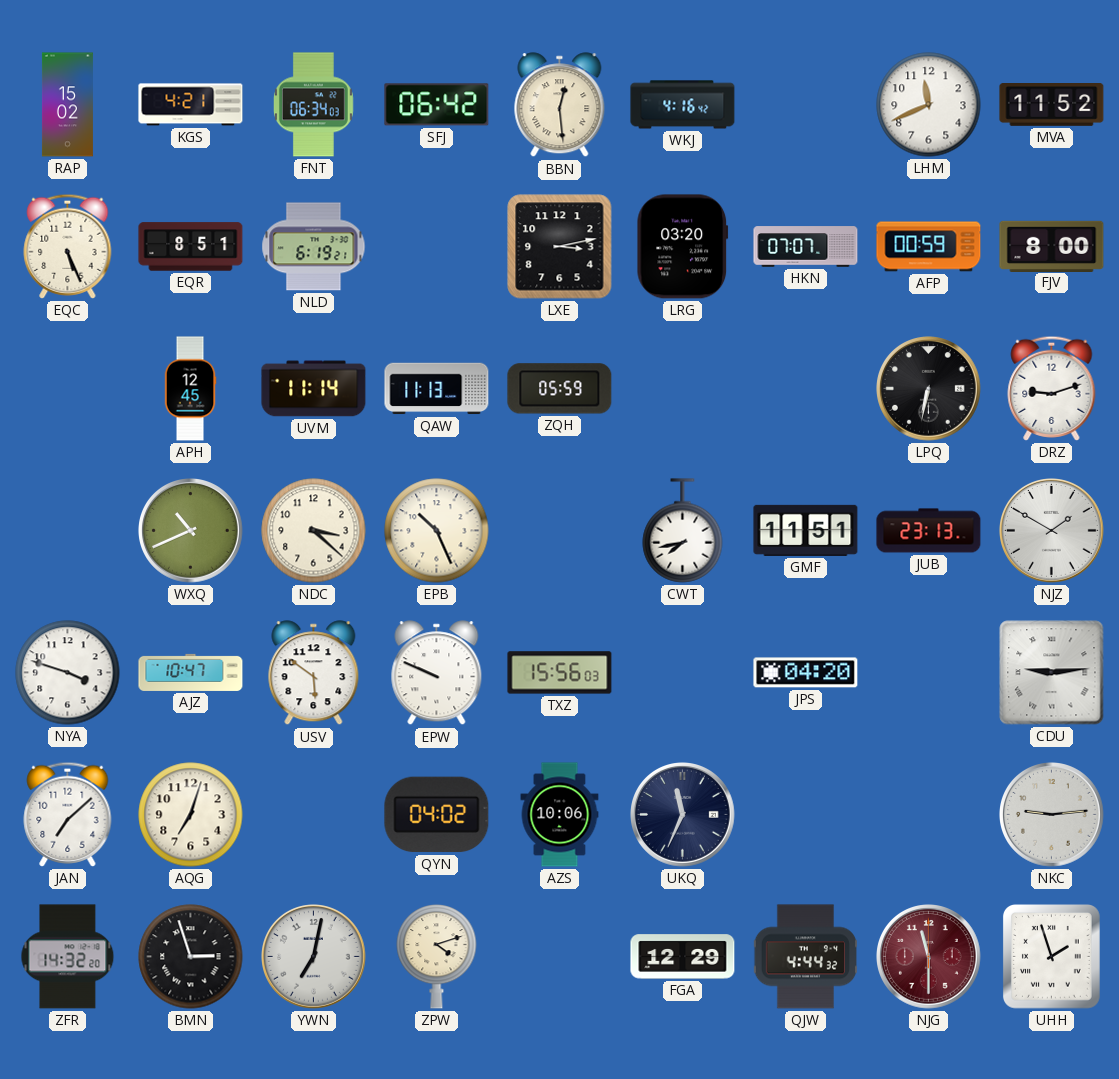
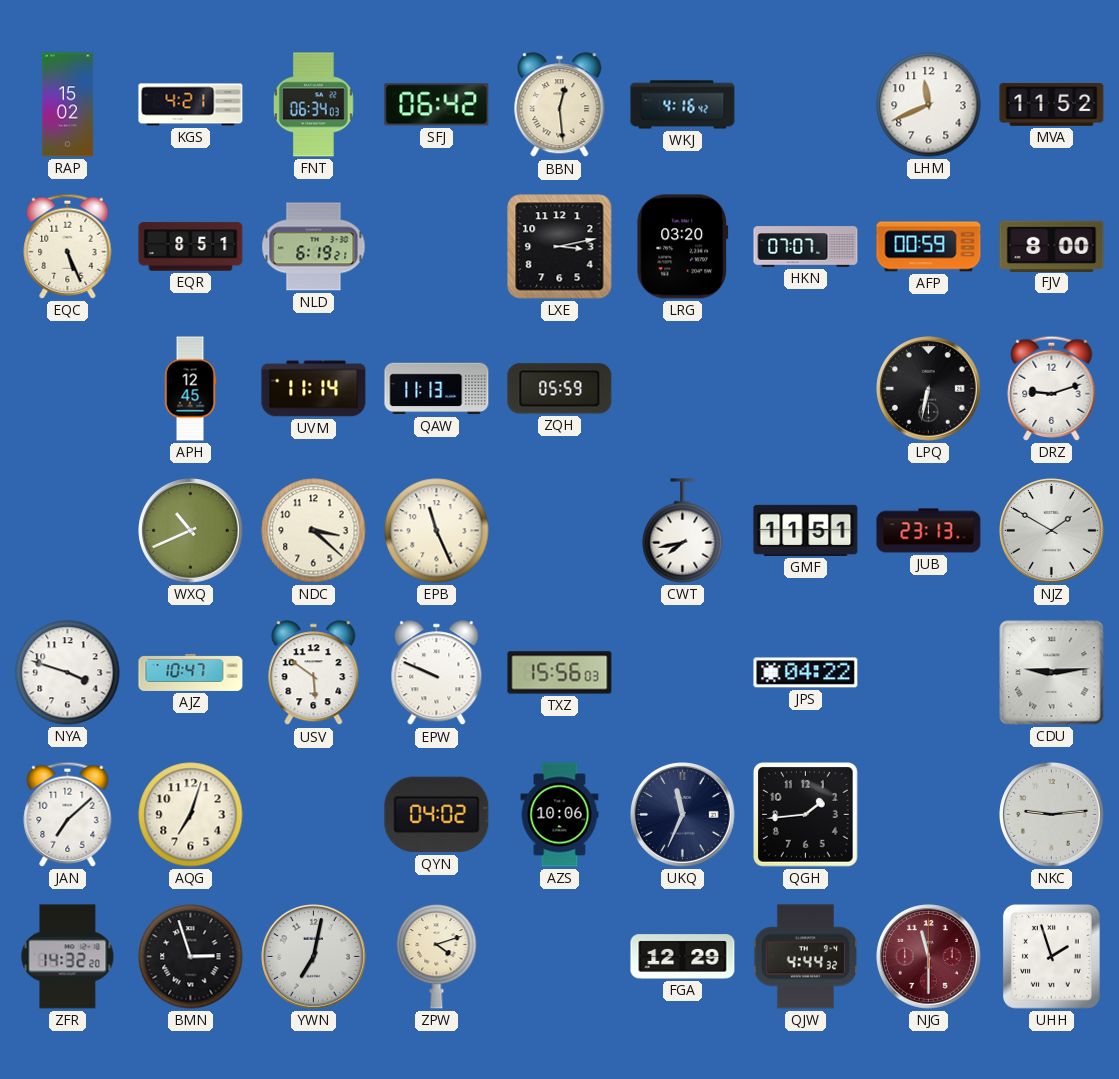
EPB: 10:26 -> 11:26
JPS: 04:20 -> 04:22
QGH: none -> 1:44
